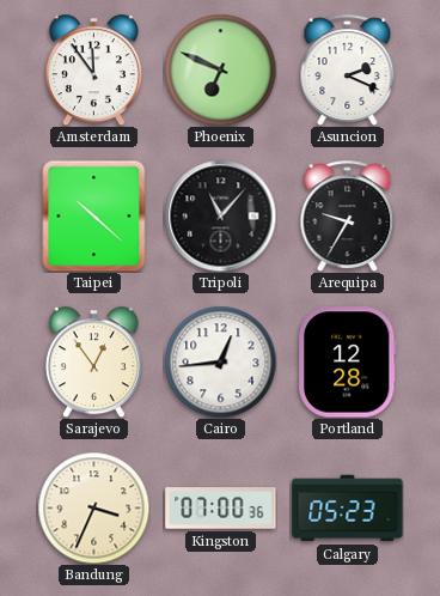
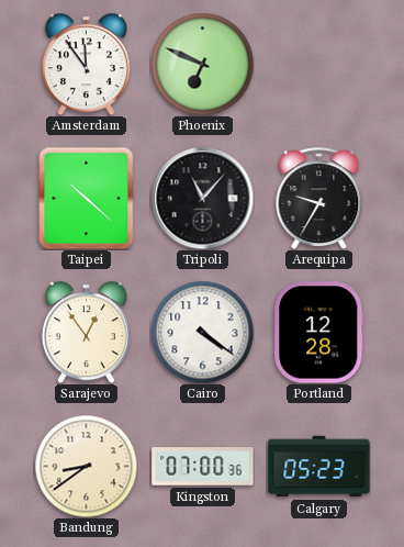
Asuncion: 2:19 -> none
Cairo: 12:44 -> 4:21
Bandung: 3:34 -> 8:39
